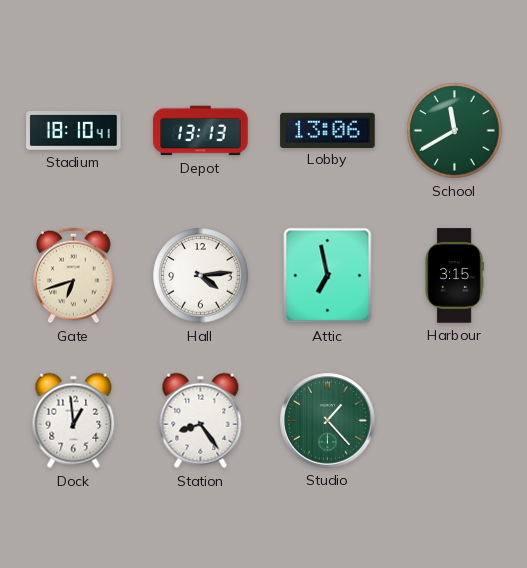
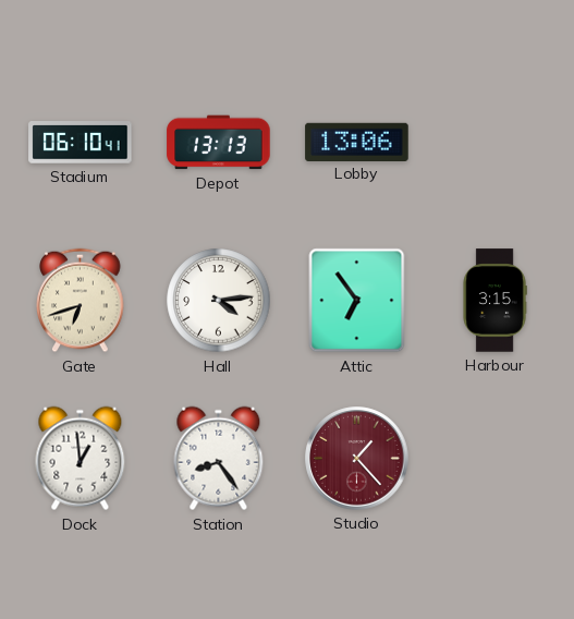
Stadium: 18:10 -> 06:10
School: 11:40 -> none
Attic: 6:58 -> 6:54
Studio dial: green -> burgundy
